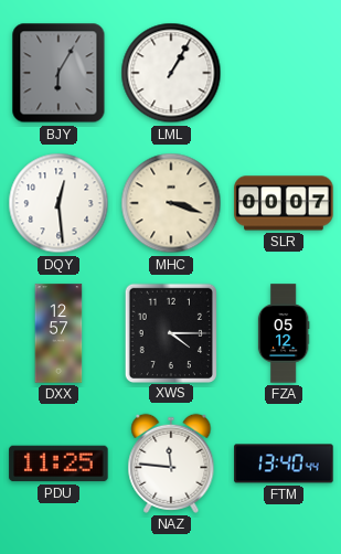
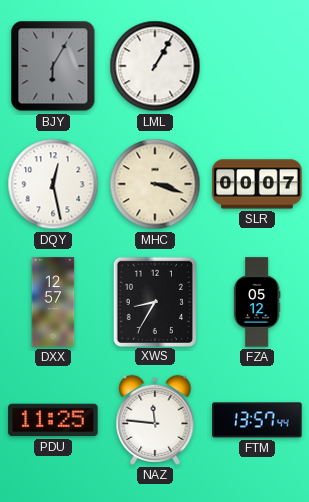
DQY: 12:29 -> 12:28
XWS: 4:15 -> 8:35
FTM: 13:40 -> 13:57
